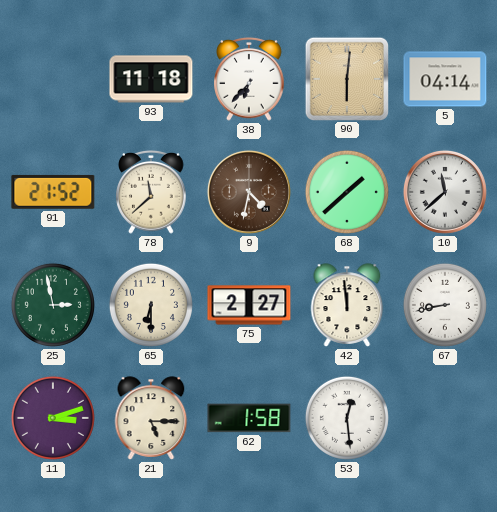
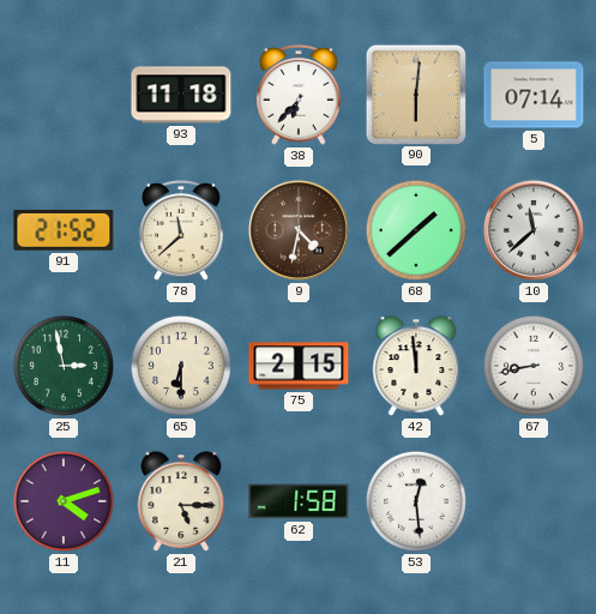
5: 04:14 -> 07:14
75: 2:27 -> 2:15
11: 3:12 -> 4:12
